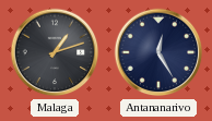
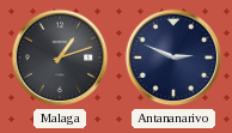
Antananarivo: 12:25 -> 2:49
